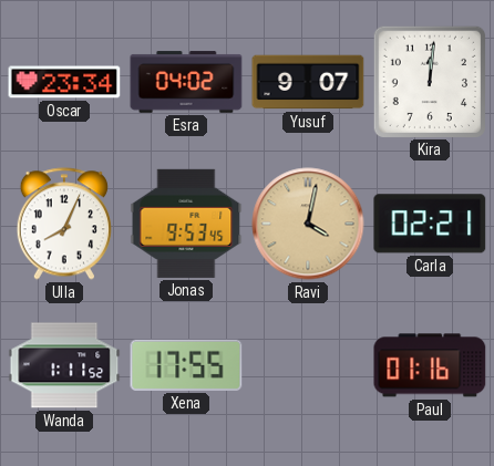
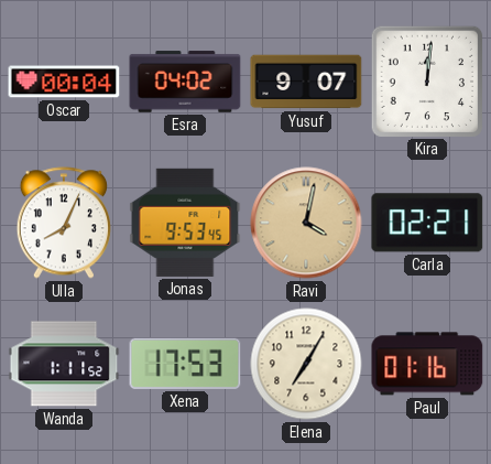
Oscar: 23:34 -> 00:04
Xena: 17:55 -> 17:53
Elena: none -> 7:05
